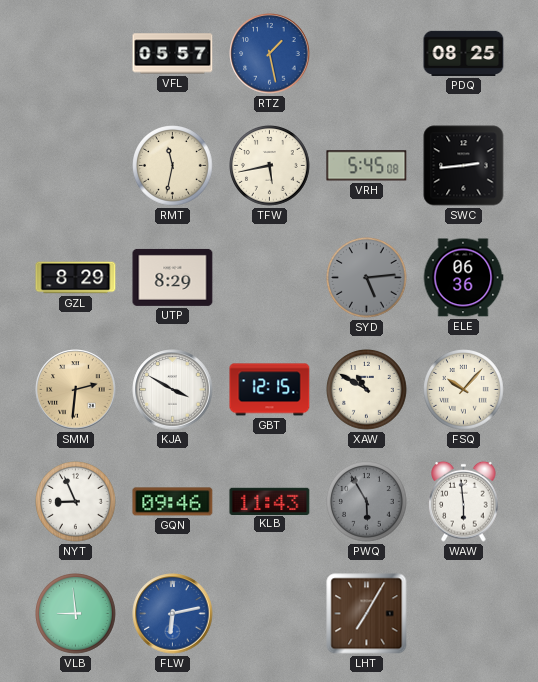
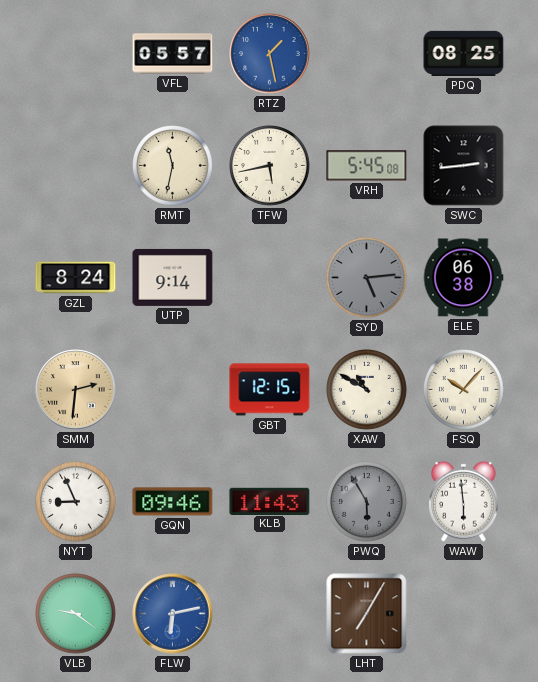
GZL: 8:29 -> 8:24
UTP: 8:29 -> 9:14
ELE: 06:36 -> 06:38
KJA: 3:50 -> none
VLB: 8:59 -> 9:21
